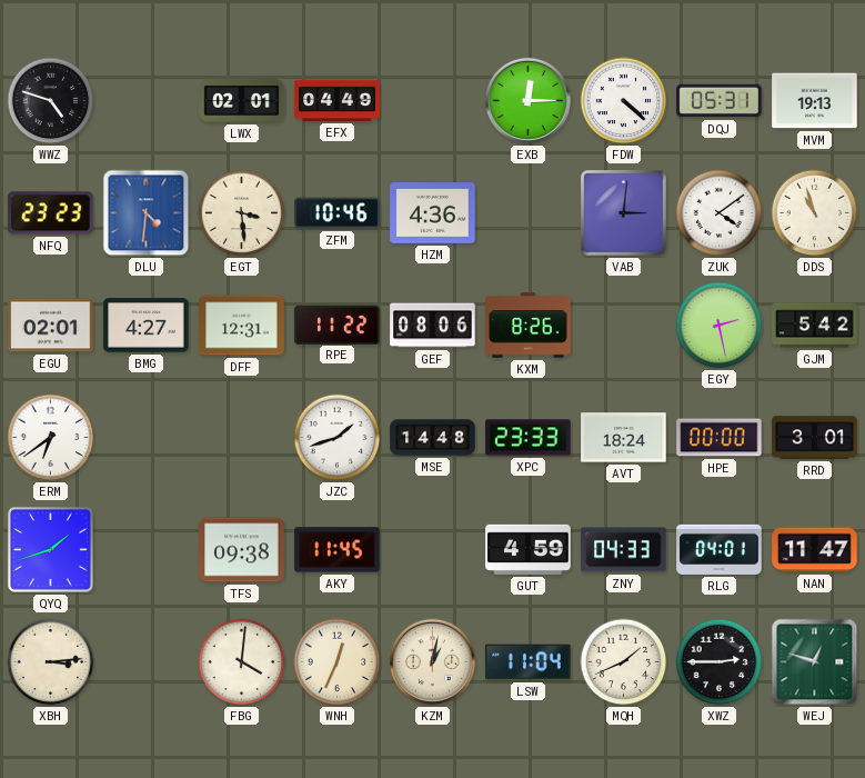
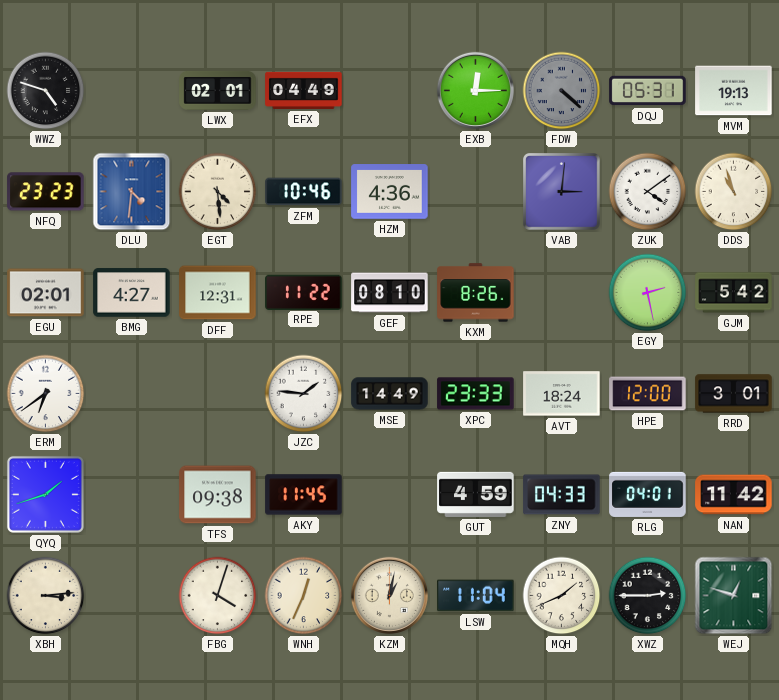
FDW dial: white -> grey
EGT: 3:29 -> 4:29
GEF: 08:06 -> 08:10
JZC: 1:42 -> 1:46
MSE: 14:48 -> 14:49
HPE: 00:00 -> 12:00
NAN: 11:47 -> 11:42
FBG: 4:01 -> 4:03
